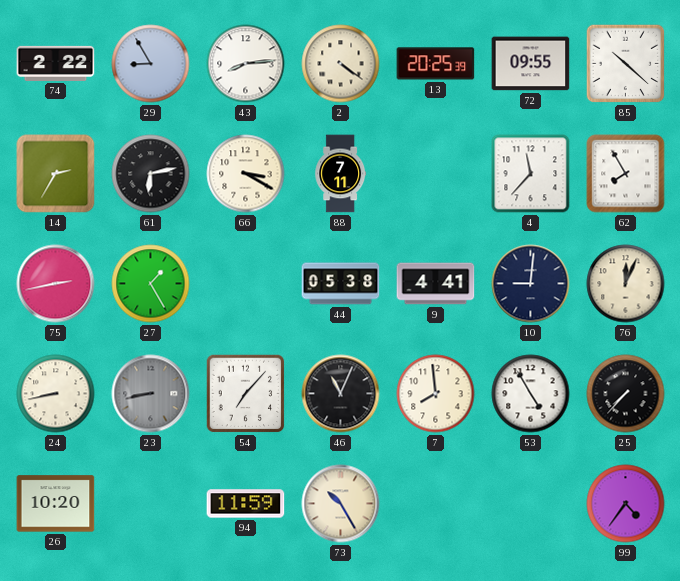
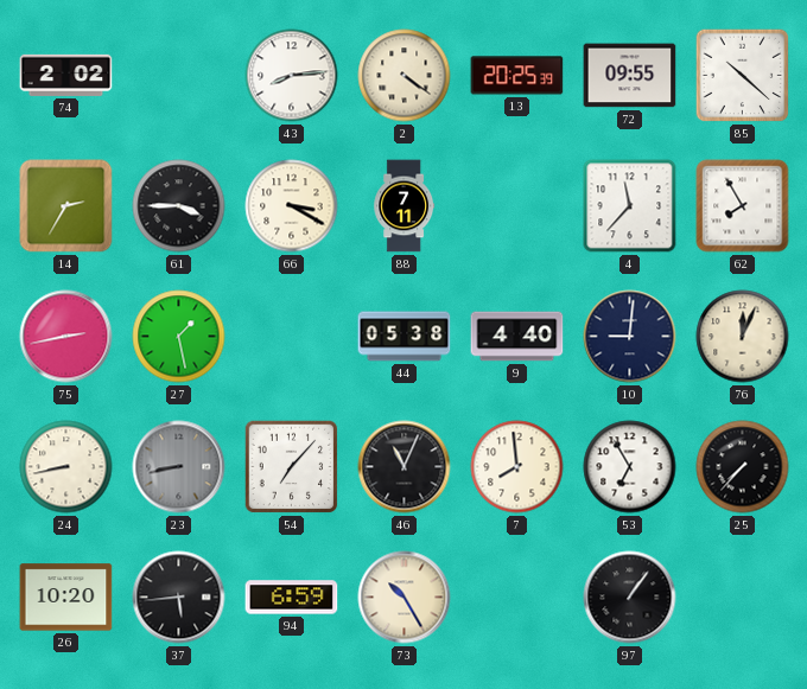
74: 2:22 -> 2:02
29: 8:55 -> none
61: 6:13 -> 3:45
27: 1:25 -> 1:28
9: 4:41 -> 4:40
53: 4:55 -> 6:55
37: none -> 5:44
94: 11:59 -> 6:59
97: none -> 1:06
99: 4:36 -> none
